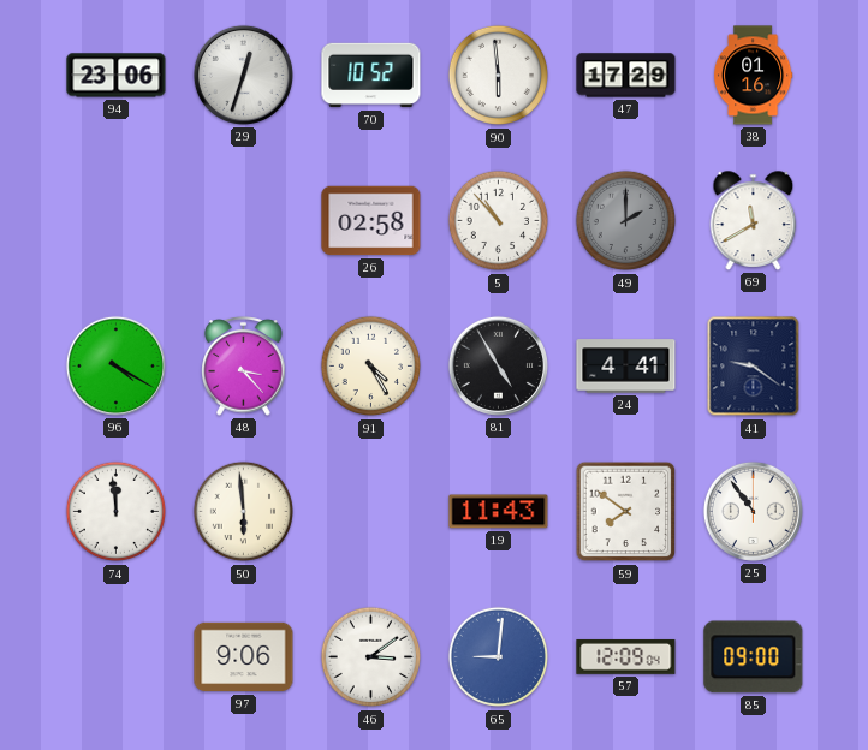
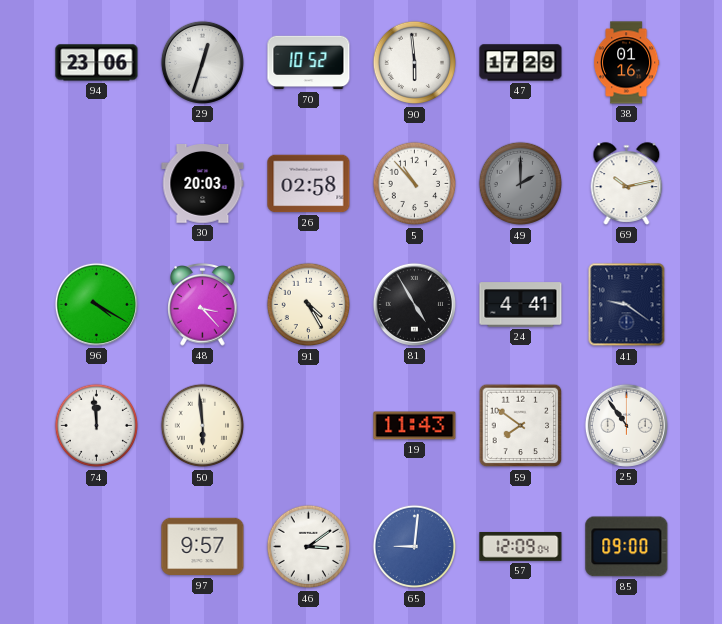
30: none -> 20:03
69: 11:40 -> 10:13
97: 9:06 -> 9:57
